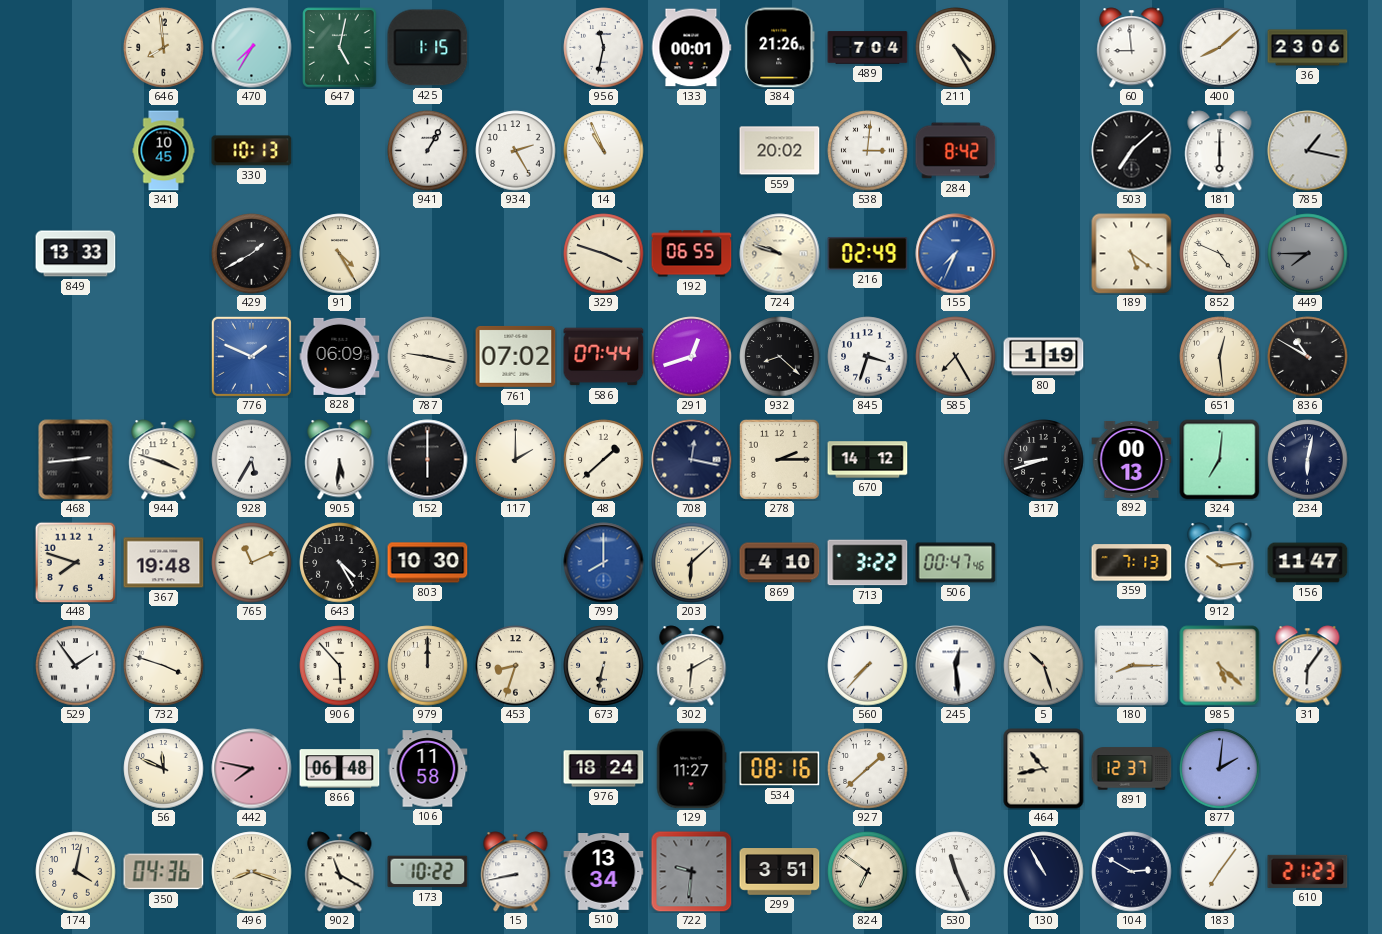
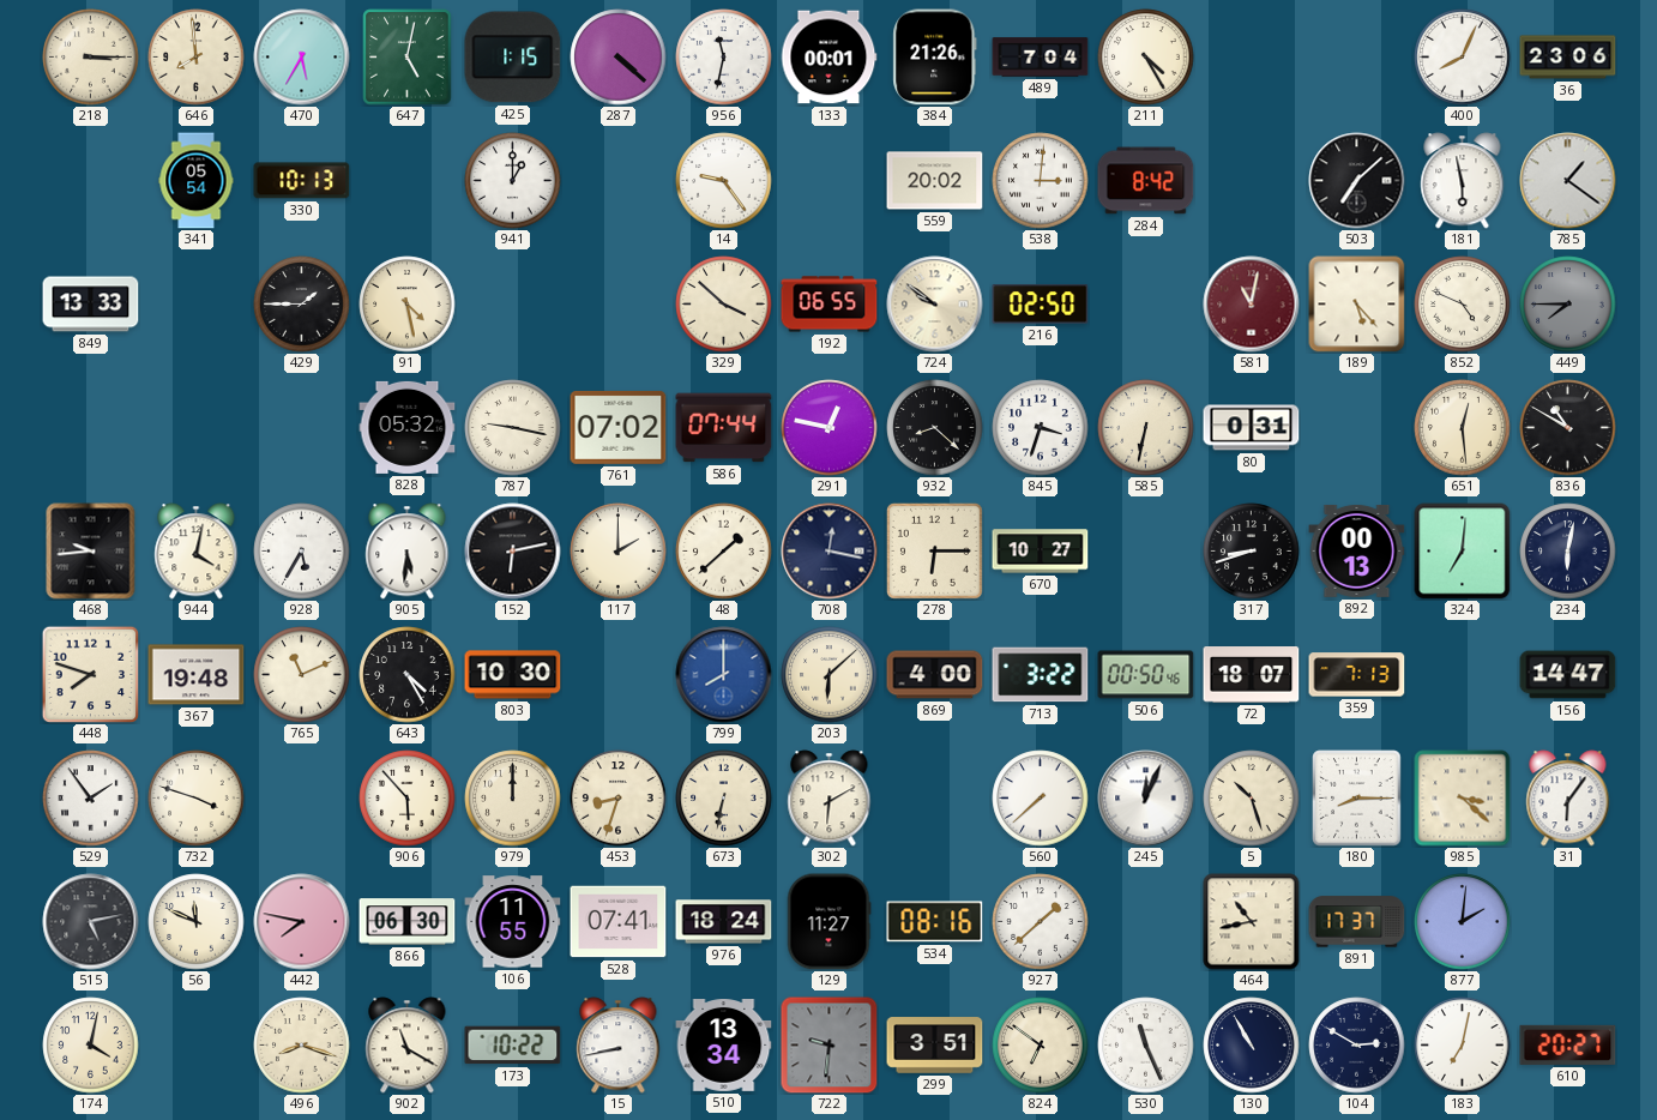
218: none -> 3:15
470: 7:35 -> 5:35
287: none -> 4:22
60: 8:59 -> none
400: 8:08 -> 8:04
341: 10:45 -> 05:54
941: 1:05 -> 1:00
934: 2:25 -> none
14: 10:56 -> 9:24
181: 6:00 -> 5:58
785: 1:17 -> 1:21
429: 1:40 -> 1:45
91: 4:25 -> 4:28
329: 3:48 -> 3:52
724: 9:48 -> 9:51
216: 02:49 -> 02:50
155: 7:34 -> none
581: none -> 11:02
189: 5:21 -> 5:23
776: 1:49 -> none
828: 06:09 -> 05:32
291: 12:42 -> 12:47
585: 7:25 -> 6:32
80: 1:19 -> 0:31
468: 2:44 -> 9:44
944: 3:48 -> 4:02
152: 6:00 -> 6:13
278: 2:15 -> 6:15
670: 14:12 -> 10:27
869: 4:10 -> 4:00
506: 00:47 -> 00:50
72: none -> 18:07
912: 10:14 -> none
156: 11:47 -> 14:47
560: 7:37 -> 7:38
245: 12:29 -> 12:04
985: 5:22 -> 3:22
515: none -> 5:13
866: 06:48 -> 06:30
106: 11:58 -> 11:55
528: none -> 07:41
891: 12:37 -> 17:37
350: 04:36 -> none
183: 7:06 -> 7:02
610: 21:23 -> 20:27
